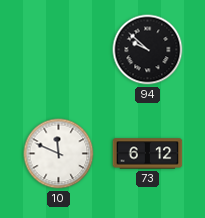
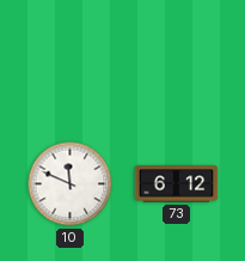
94: 9:52 -> none
